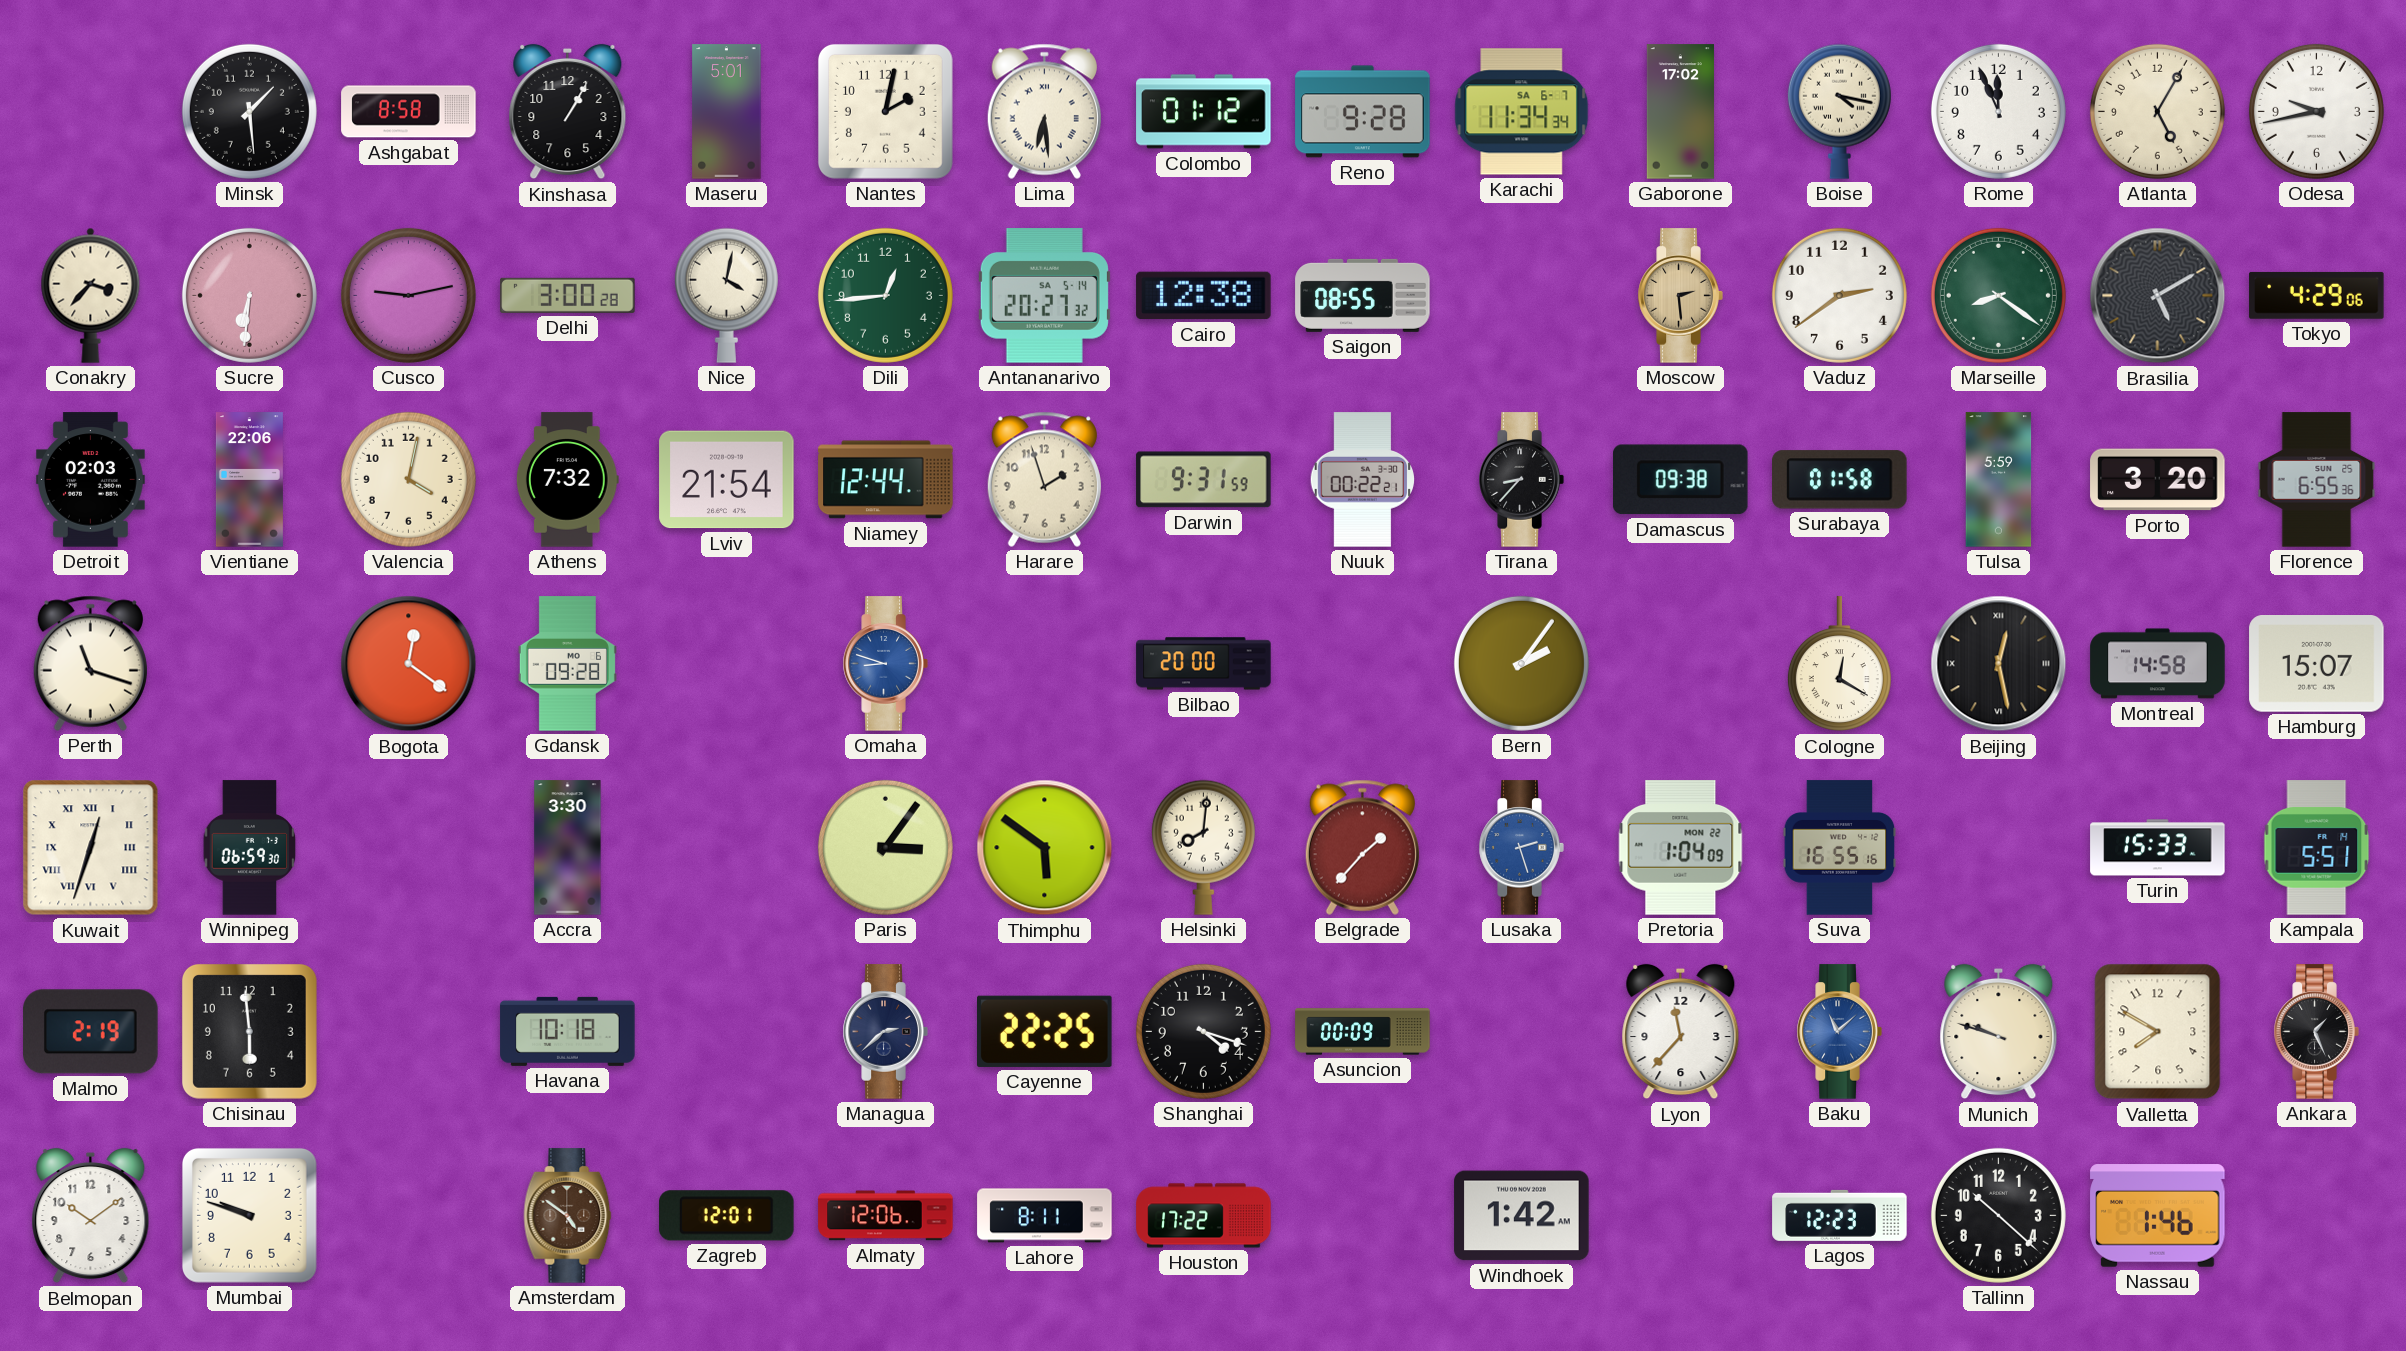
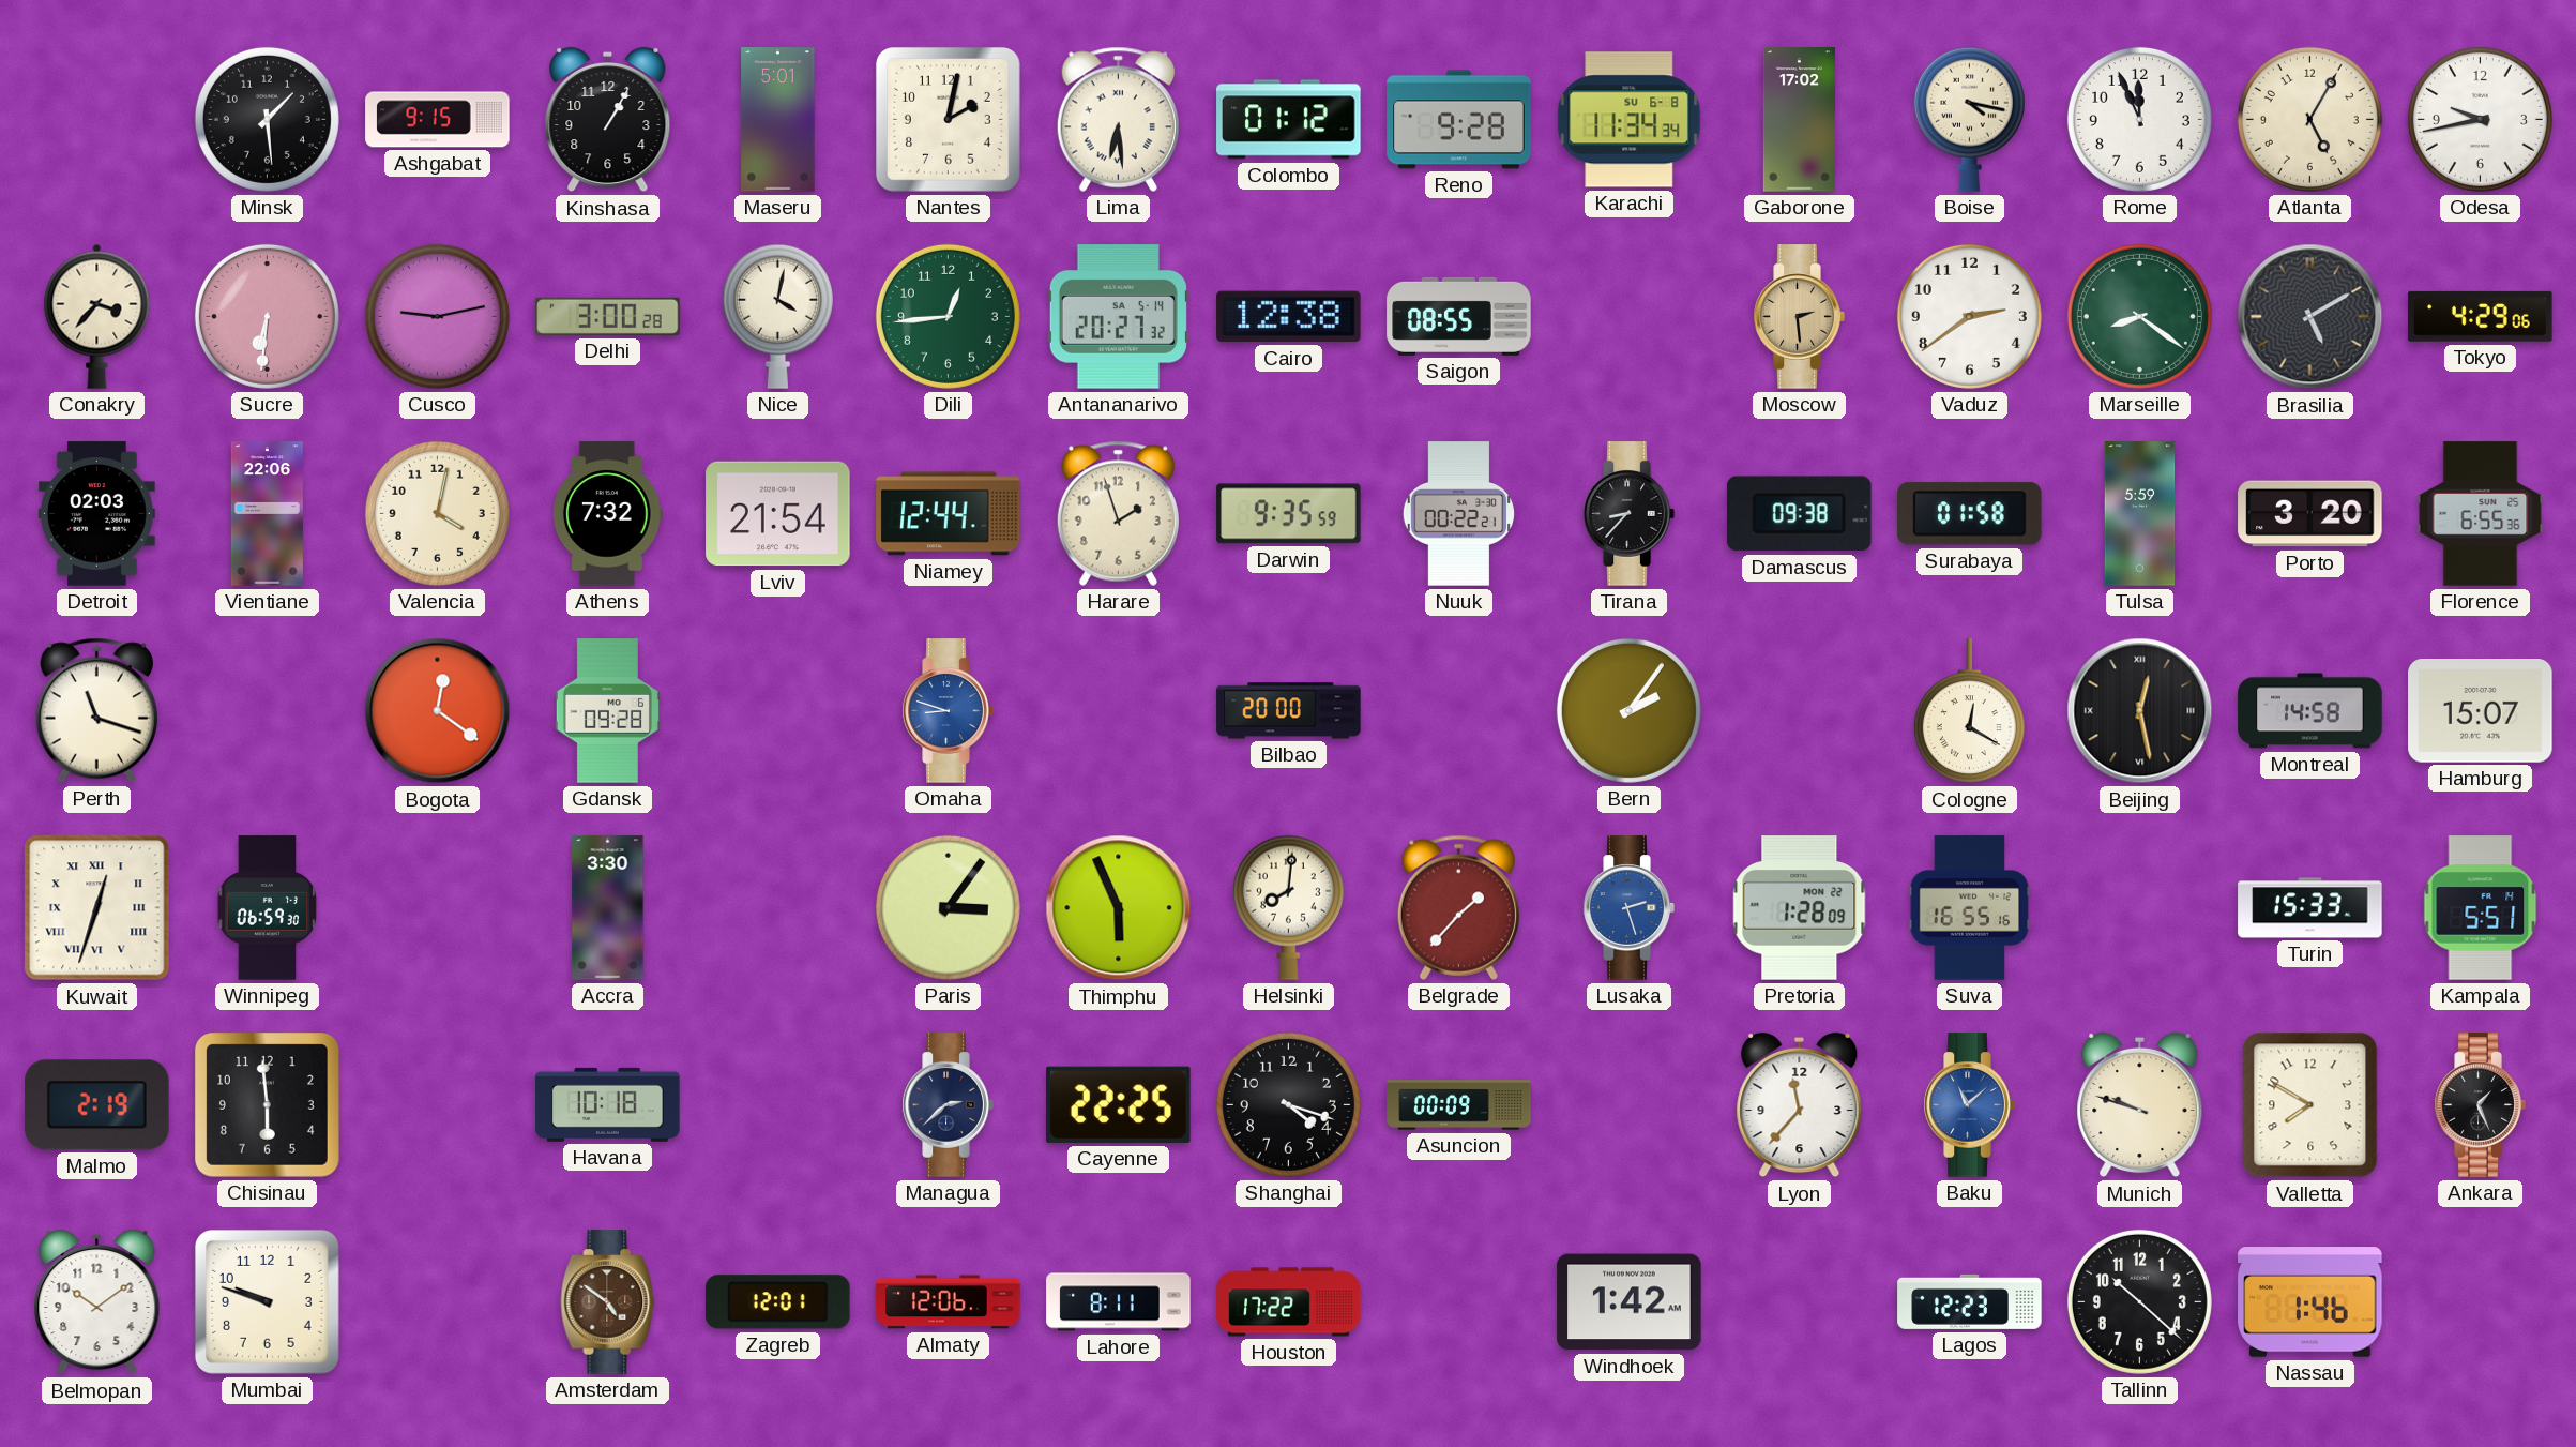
Ashgabat: 8:58 -> 9:15
Karachi date: SA 6-7 -> SU 6-8
Darwin: 9:31 -> 9:35
Thimphu: 5:51 -> 5:56
Pretoria: 1:04 -> 1:28
